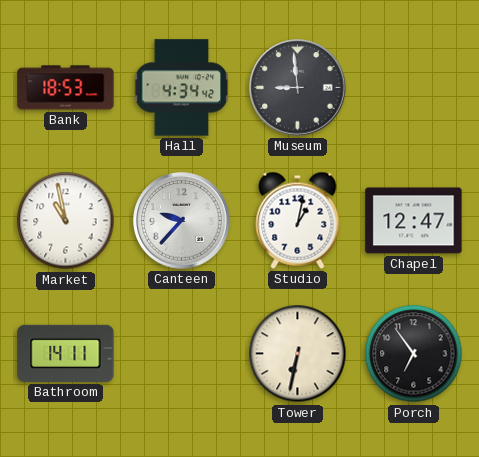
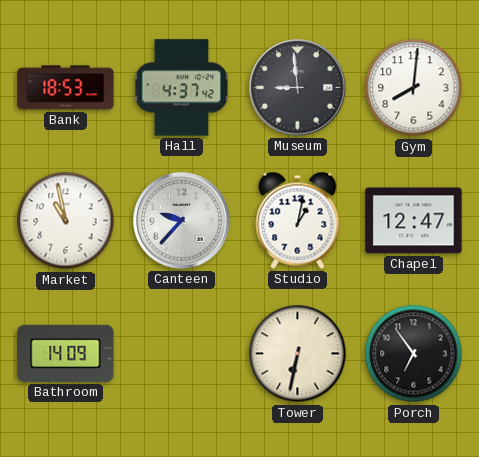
Hall: 4:34 -> 4:37
Gym: none -> 8:01
Bathroom: 14:11 -> 14:09
